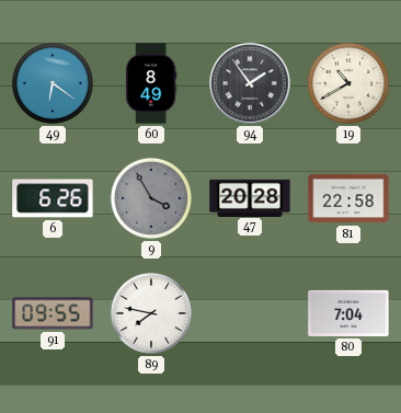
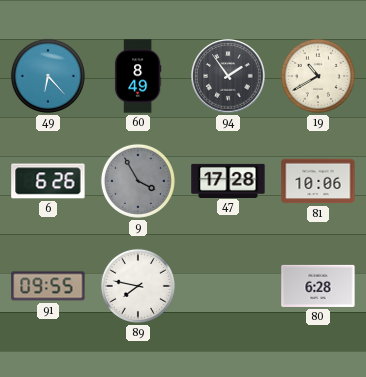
49: 6:21 -> 6:23
47: 20:28 -> 17:28
81: 22:58 -> 10:06
80: 7:04 -> 6:28
